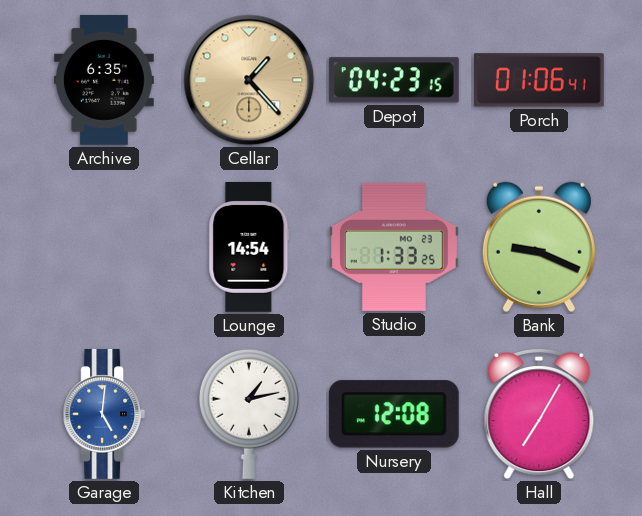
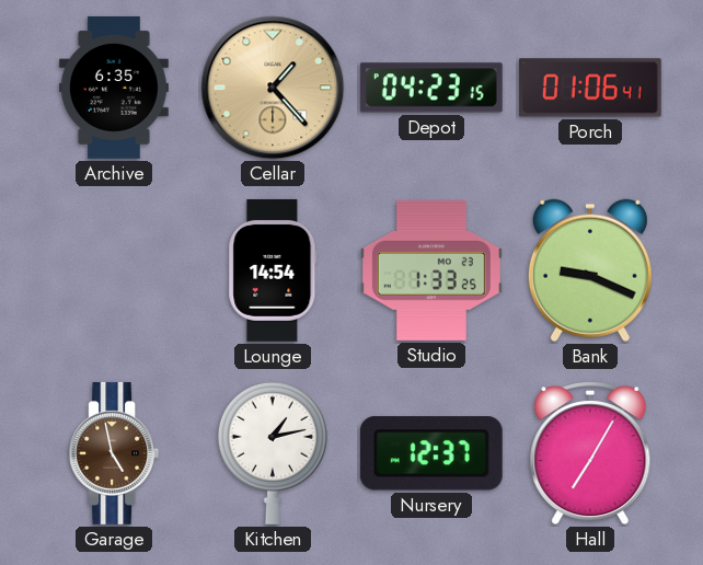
Garage: 5:01 -> 4:58
Garage dial: blue -> brown
Nursery: 12:08 -> 12:37
